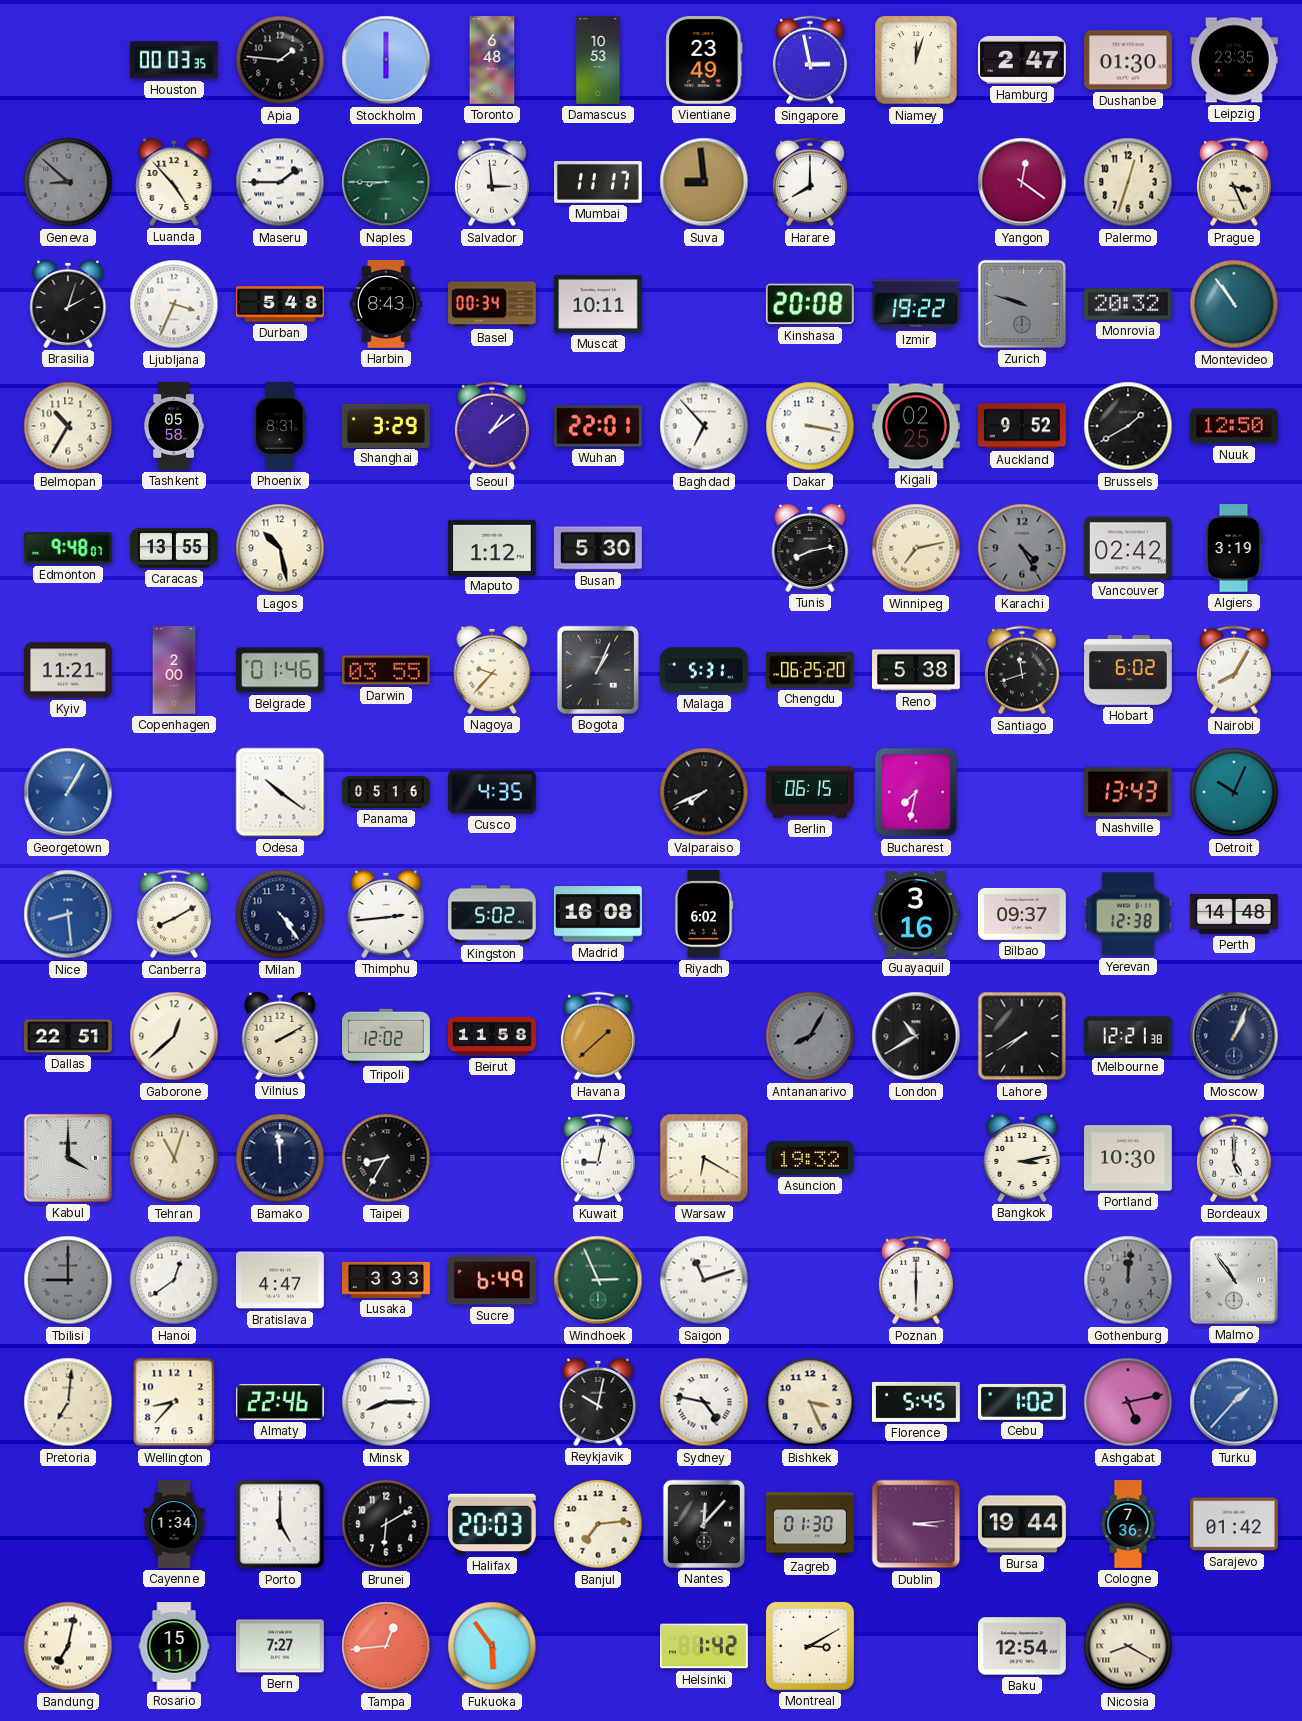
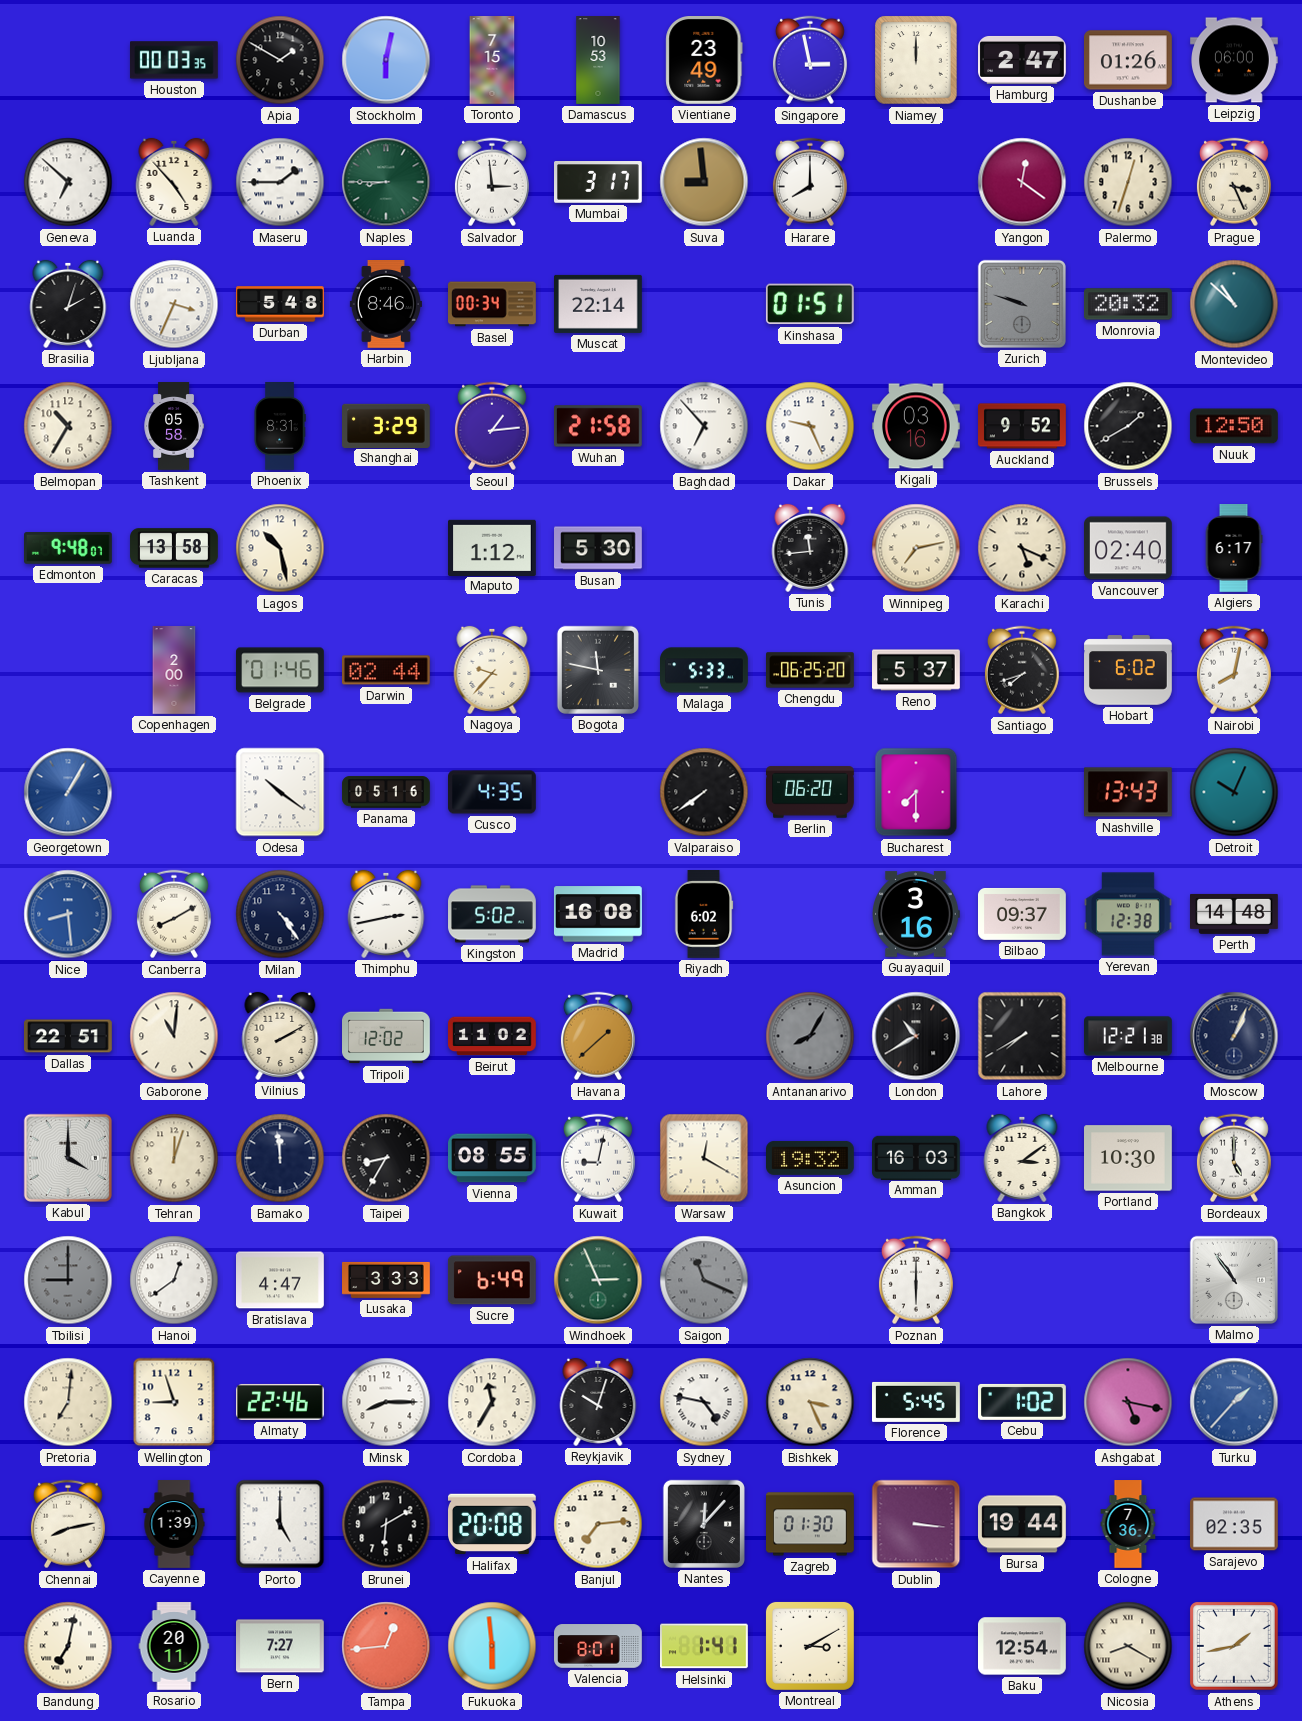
Apia: 1:46 -> 1:50
Stockholm: 6:00 -> 6:02
Toronto: 6:48 -> 7:15
Niamey: 12:03 -> 12:00
Dushanbe: 01:30 -> 01:26
Leipzig: 23:35 -> 06:00
Geneva: 8:52 -> 6:52
Geneva dial: grey -> white
Mumbai: 11:17 -> 3:17
Harbin: 8:43 -> 8:46
Muscat: 10:11 -> 22:14
Kinshasa: 20:08 -> 01:51
Izmir: 19:22 -> none
Montevideo: 10:54 -> 10:52
Seoul: 1:09 -> 1:14
Wuhan: 22:01 -> 21:58
Dakar: 3:17 -> 9:26
Kigali: 02:25 -> 03:16
Caracas: 13:55 -> 13:58
Tunis: 8:13 -> 11:44
Karachi: 4:25 -> 5:19
Karachi dial: grey -> cream
Vancouver: 02:42 -> 02:40
Algiers: 3:19 -> 6:17
Kyiv: 11:21 -> none
Darwin: 03:55 -> 02:44
Bogota: 1:04 -> 11:47
Malaga: 5:31 -> 5:33
Reno: 5:38 -> 5:37
Santiago: 11:42 -> 7:42
Nairobi: 8:05 -> 8:02
Valparaiso: 7:41 -> 7:39
Berlin: 06:15 -> 06:20
Bucharest: 7:32 -> 7:30
Thimphu: 2:44 -> 2:43
Gaborone: 12:38 -> 11:01
Beirut: 11:58 -> 11:02
Tehran: 11:03 -> 12:03
Vienna: none -> 08:55
Warsaw: 6:20 -> 12:20
Amman: none -> 16:03
Bangkok: 3:13 -> 3:09
Saigon: 11:12 -> 11:19
Saigon dial: white -> grey
Gothenburg: 12:01 -> none
Wellington: 8:37 -> 8:57
Cordoba: none -> 11:35
Reykjavik: 10:02 -> 10:03
Ashgabat: 5:13 -> 5:17
Chennai: none -> 8:13
Cayenne: 1:34 -> 1:39
Halifax: 20:03 -> 20:08
Dublin: 3:14 -> 3:16
Sarajevo: 01:42 -> 02:35
Rosario: 15:11 -> 20:11
Fukuoka: 5:54 -> 5:59
Valencia: none -> 8:01
Helsinki: 1:42 -> 1:41
Athens: none -> 1:43
